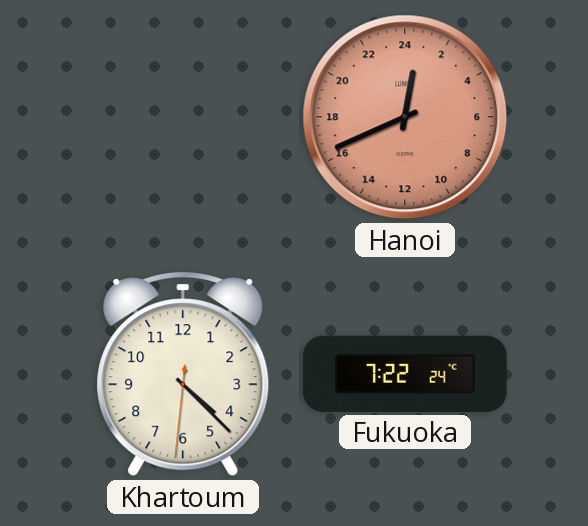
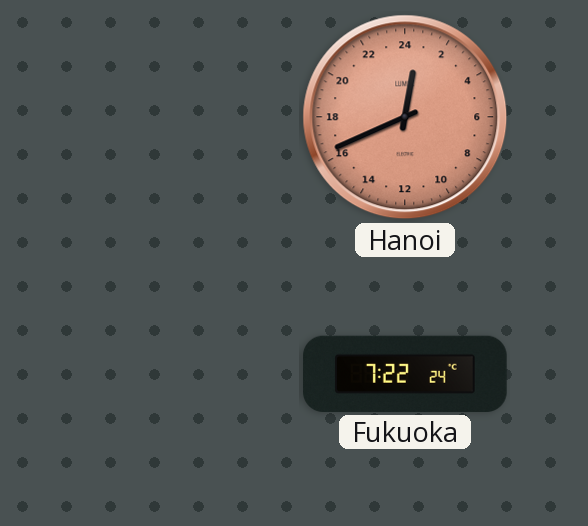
Khartoum: 4:22 -> none
